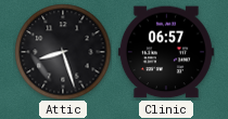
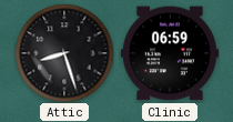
Clinic: 06:57 -> 06:59
